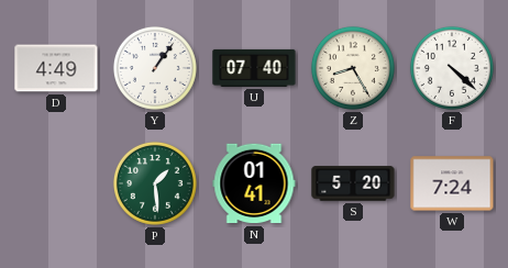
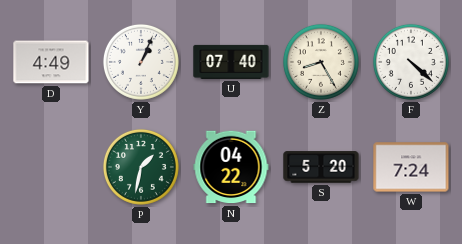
Y: 1:06 -> 1:04
P: 1:29 -> 1:32
N: 01:41 -> 04:22
